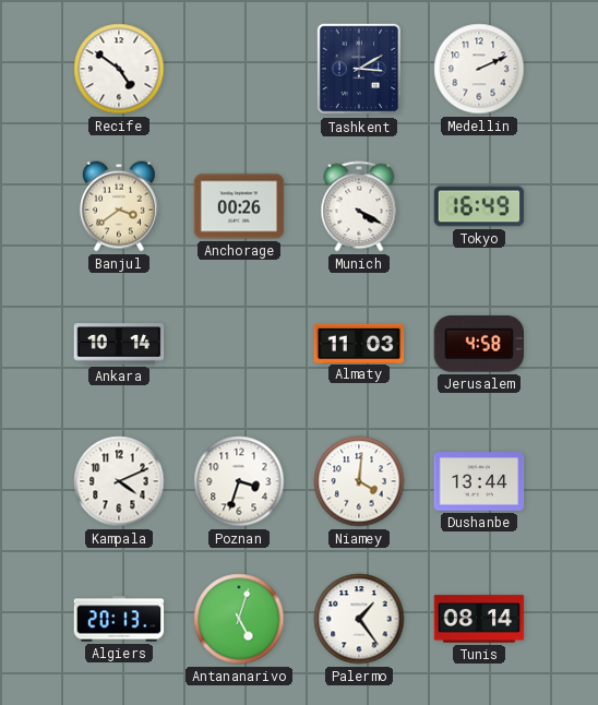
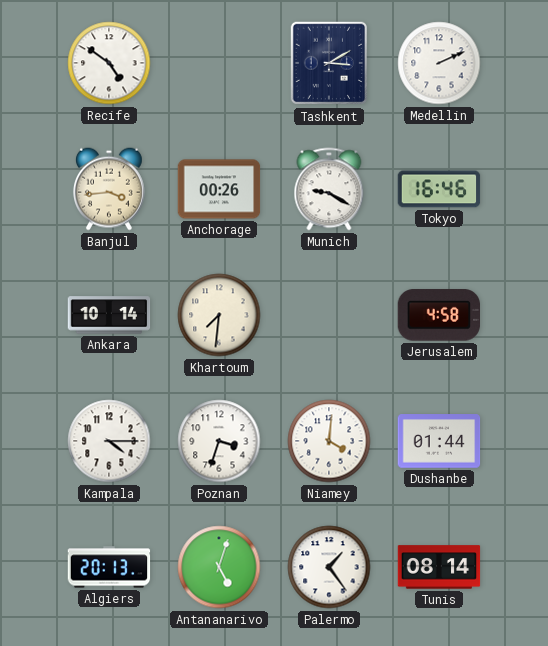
Banjul: 3:39 -> 3:44
Munich: 4:20 -> 9:20
Tokyo: 16:49 -> 16:46
Khartoum: none -> 7:31
Almaty: 11:03 -> none
Kampala: 4:11 -> 4:15
Dushanbe: 13:44 -> 01:44
